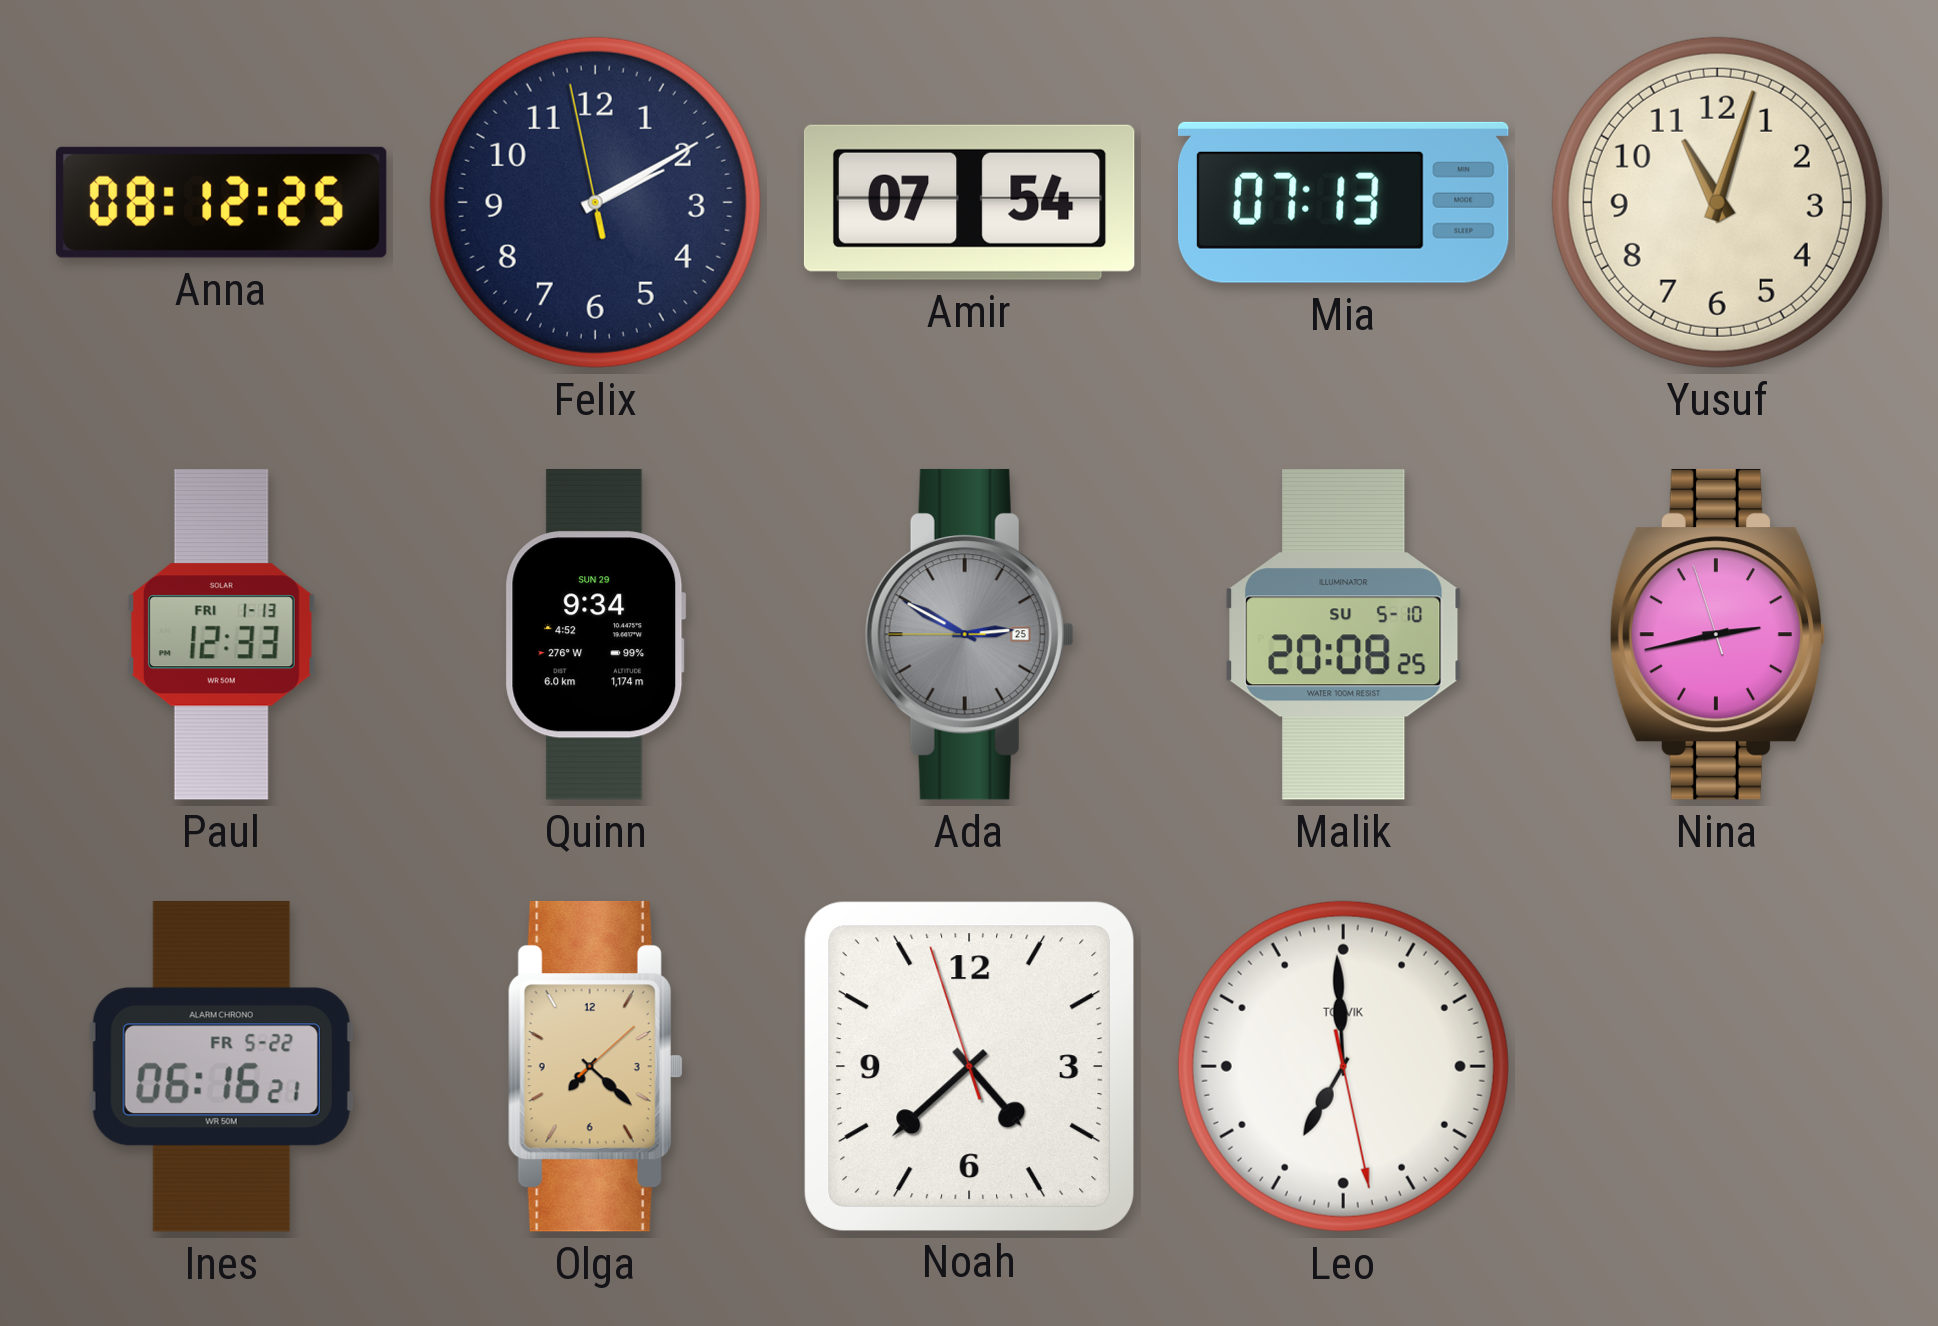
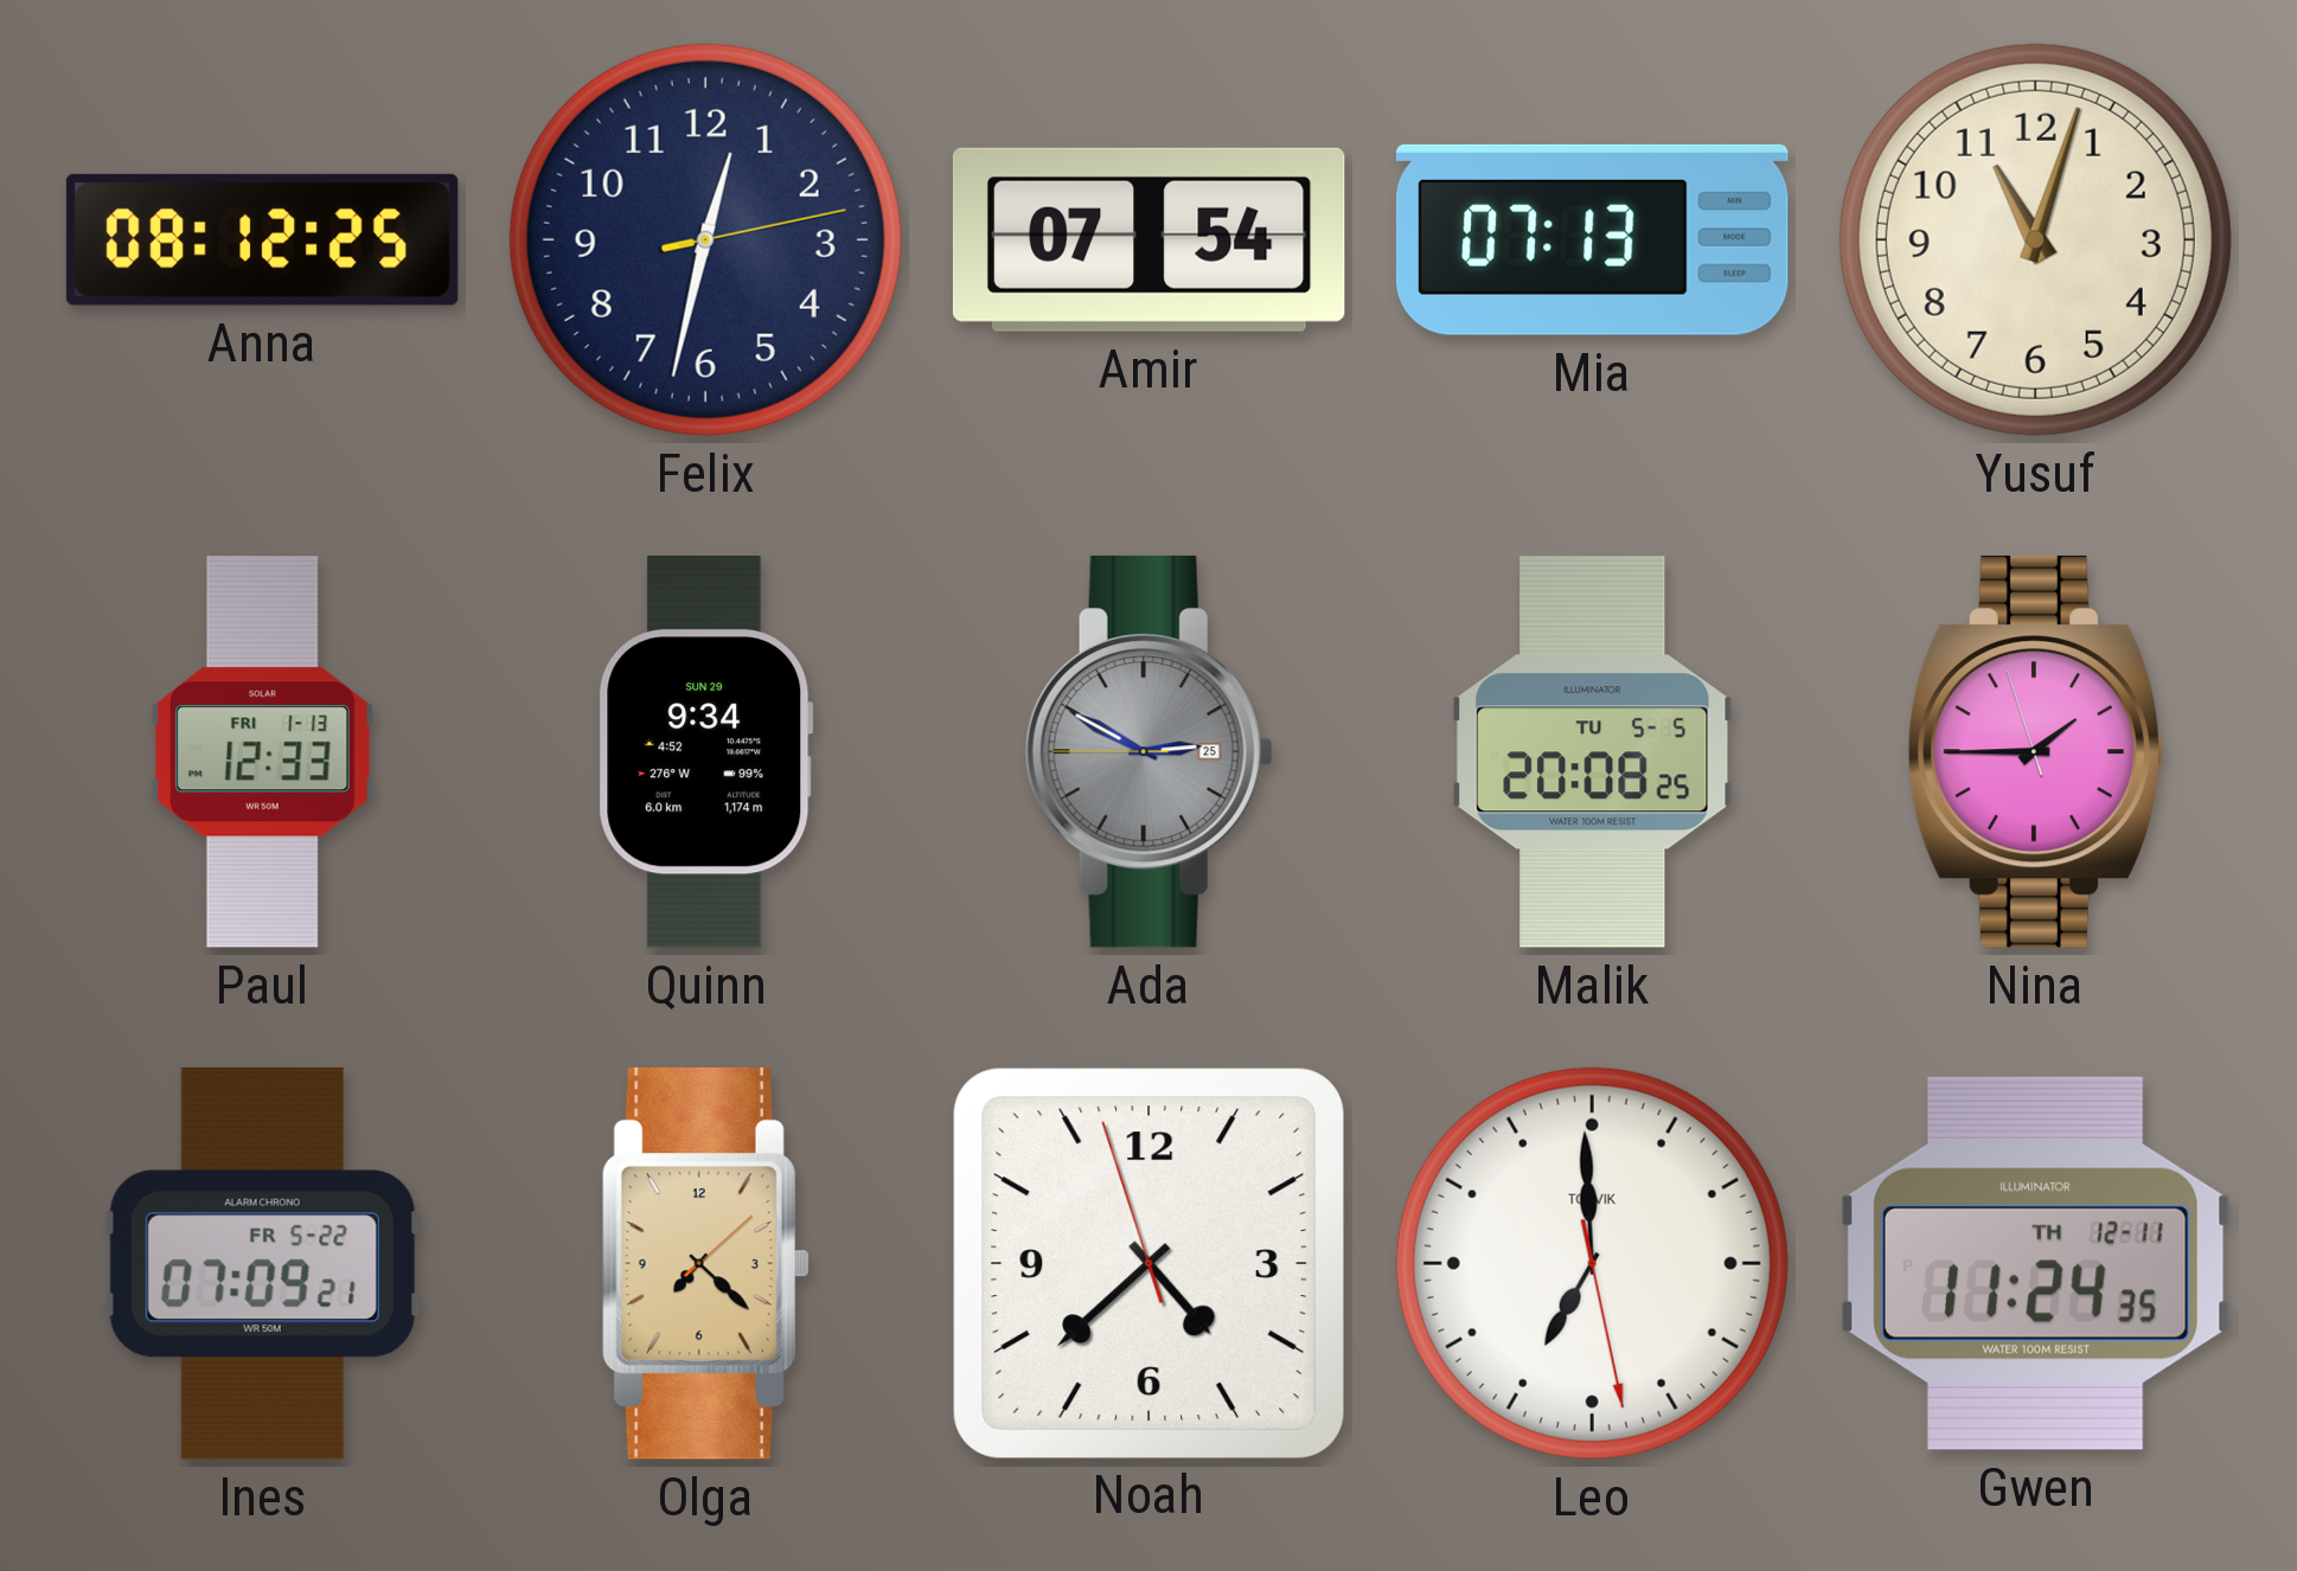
Felix: 2:09 -> 12:32
Malik date: SU 5-10 -> TU 5-5
Nina: 2:42 -> 1:44
Ines: 06:16 -> 07:09
Gwen: none -> 11:24
